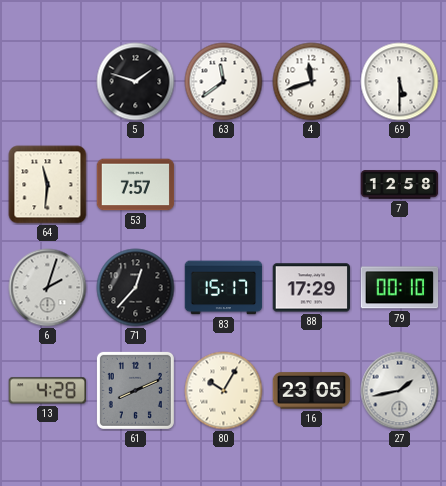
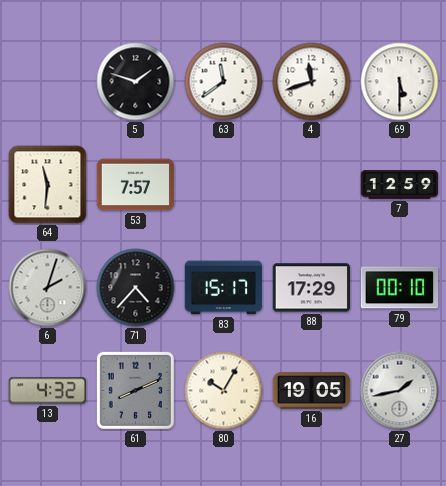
7: 12:58 -> 12:59
71: 12:37 -> 4:37
13: 4:28 -> 4:32
16: 23:05 -> 19:05
